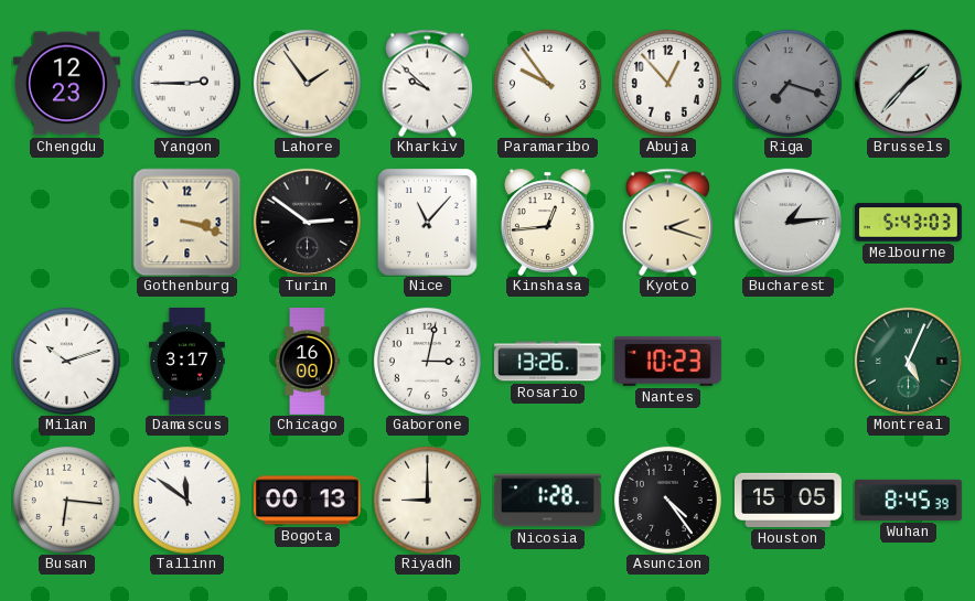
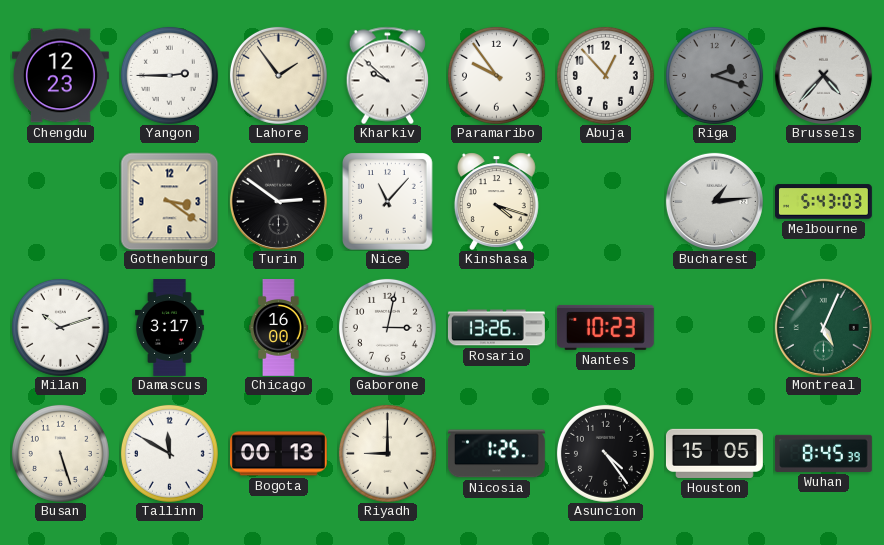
Riga: 7:18 -> 2:18
Brussels: 1:37 -> 4:37
Gothenburg: 3:18 -> 3:21
Kinshasa: 12:44 -> 4:18
Kyoto: 2:18 -> none
Busan: 6:16 -> 5:27
Tallinn: 11:51 -> 11:50
Nicosia: 1:28 -> 1:25
